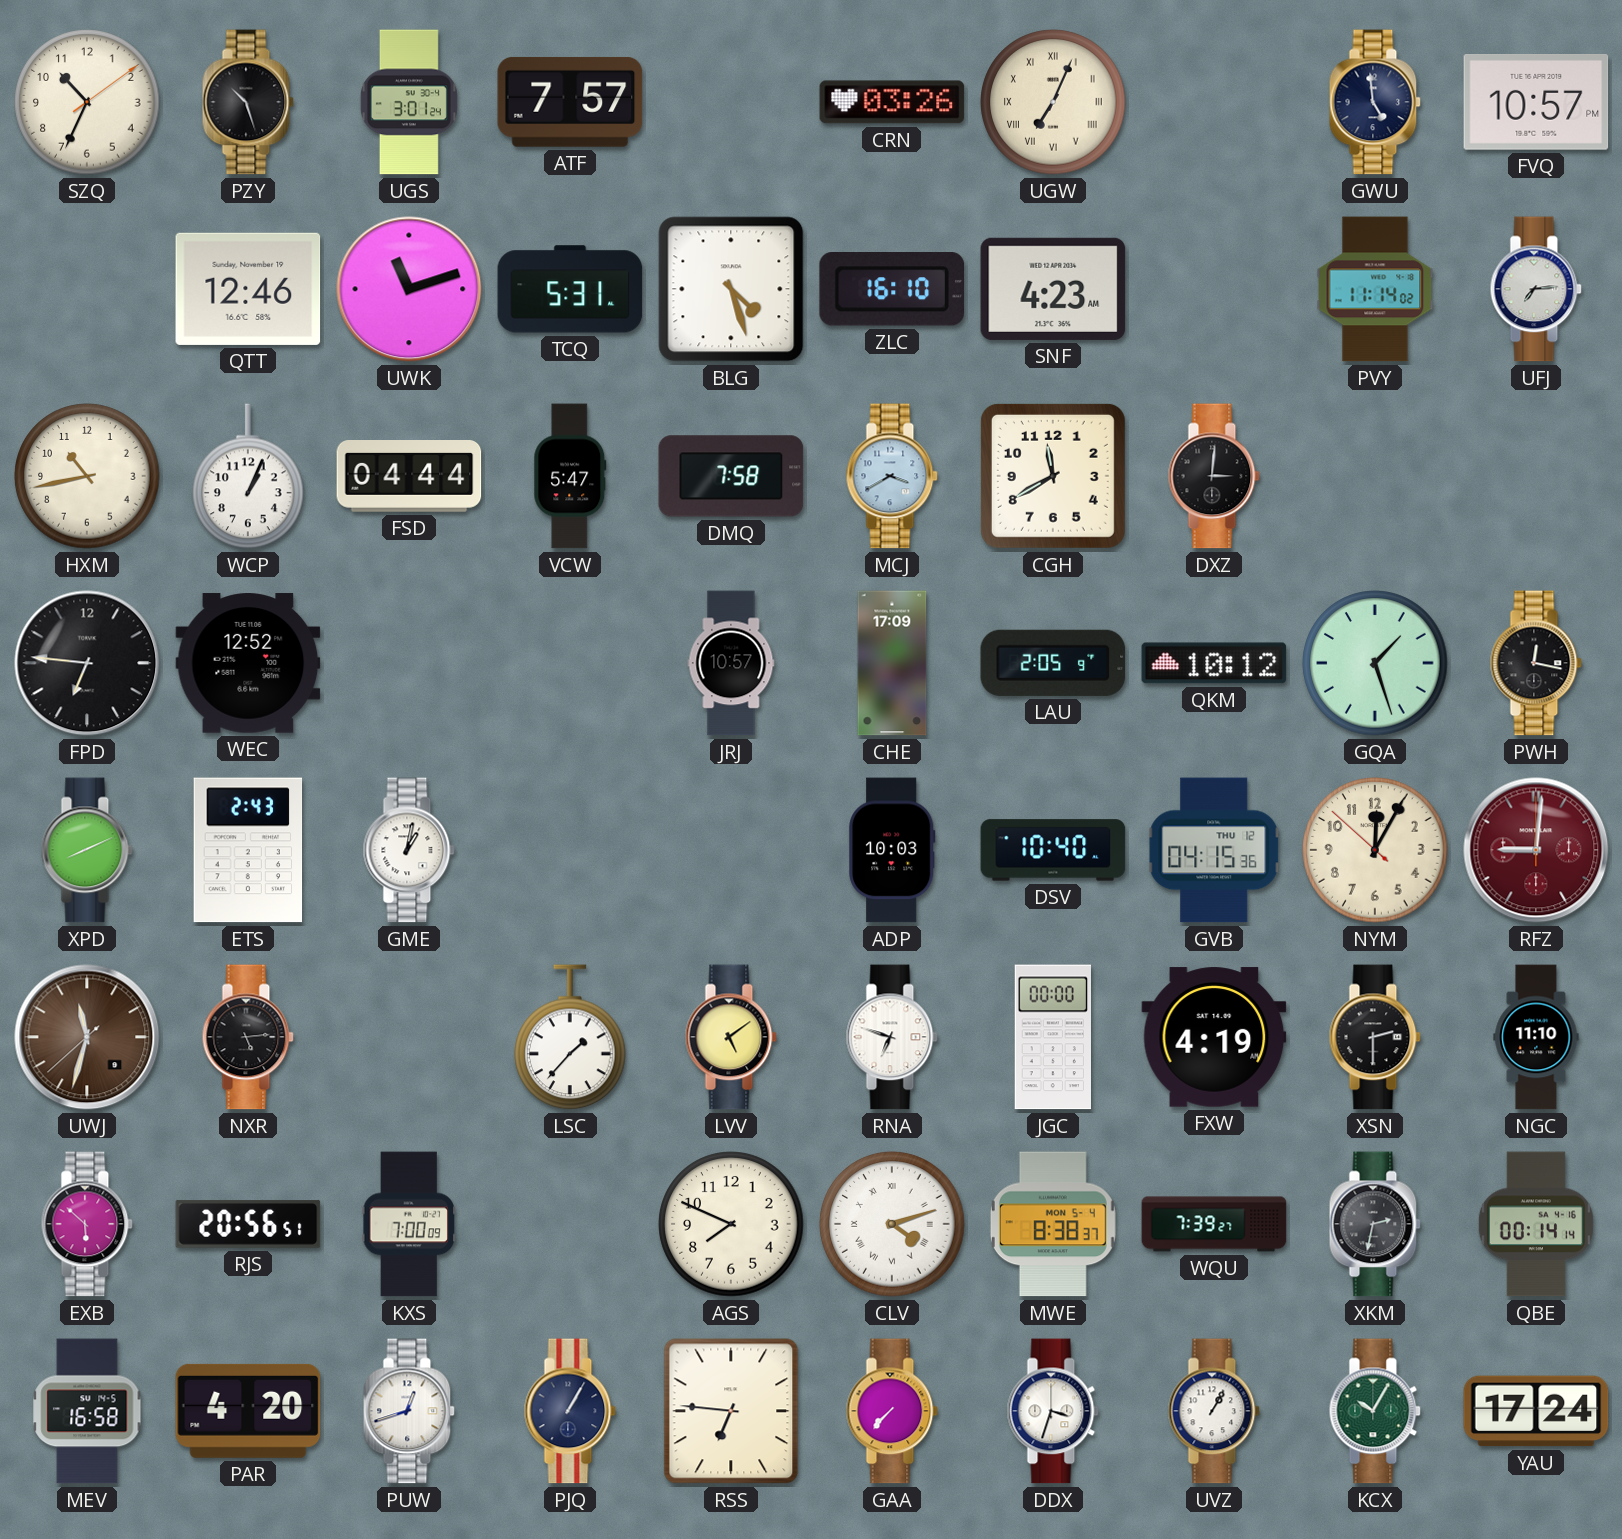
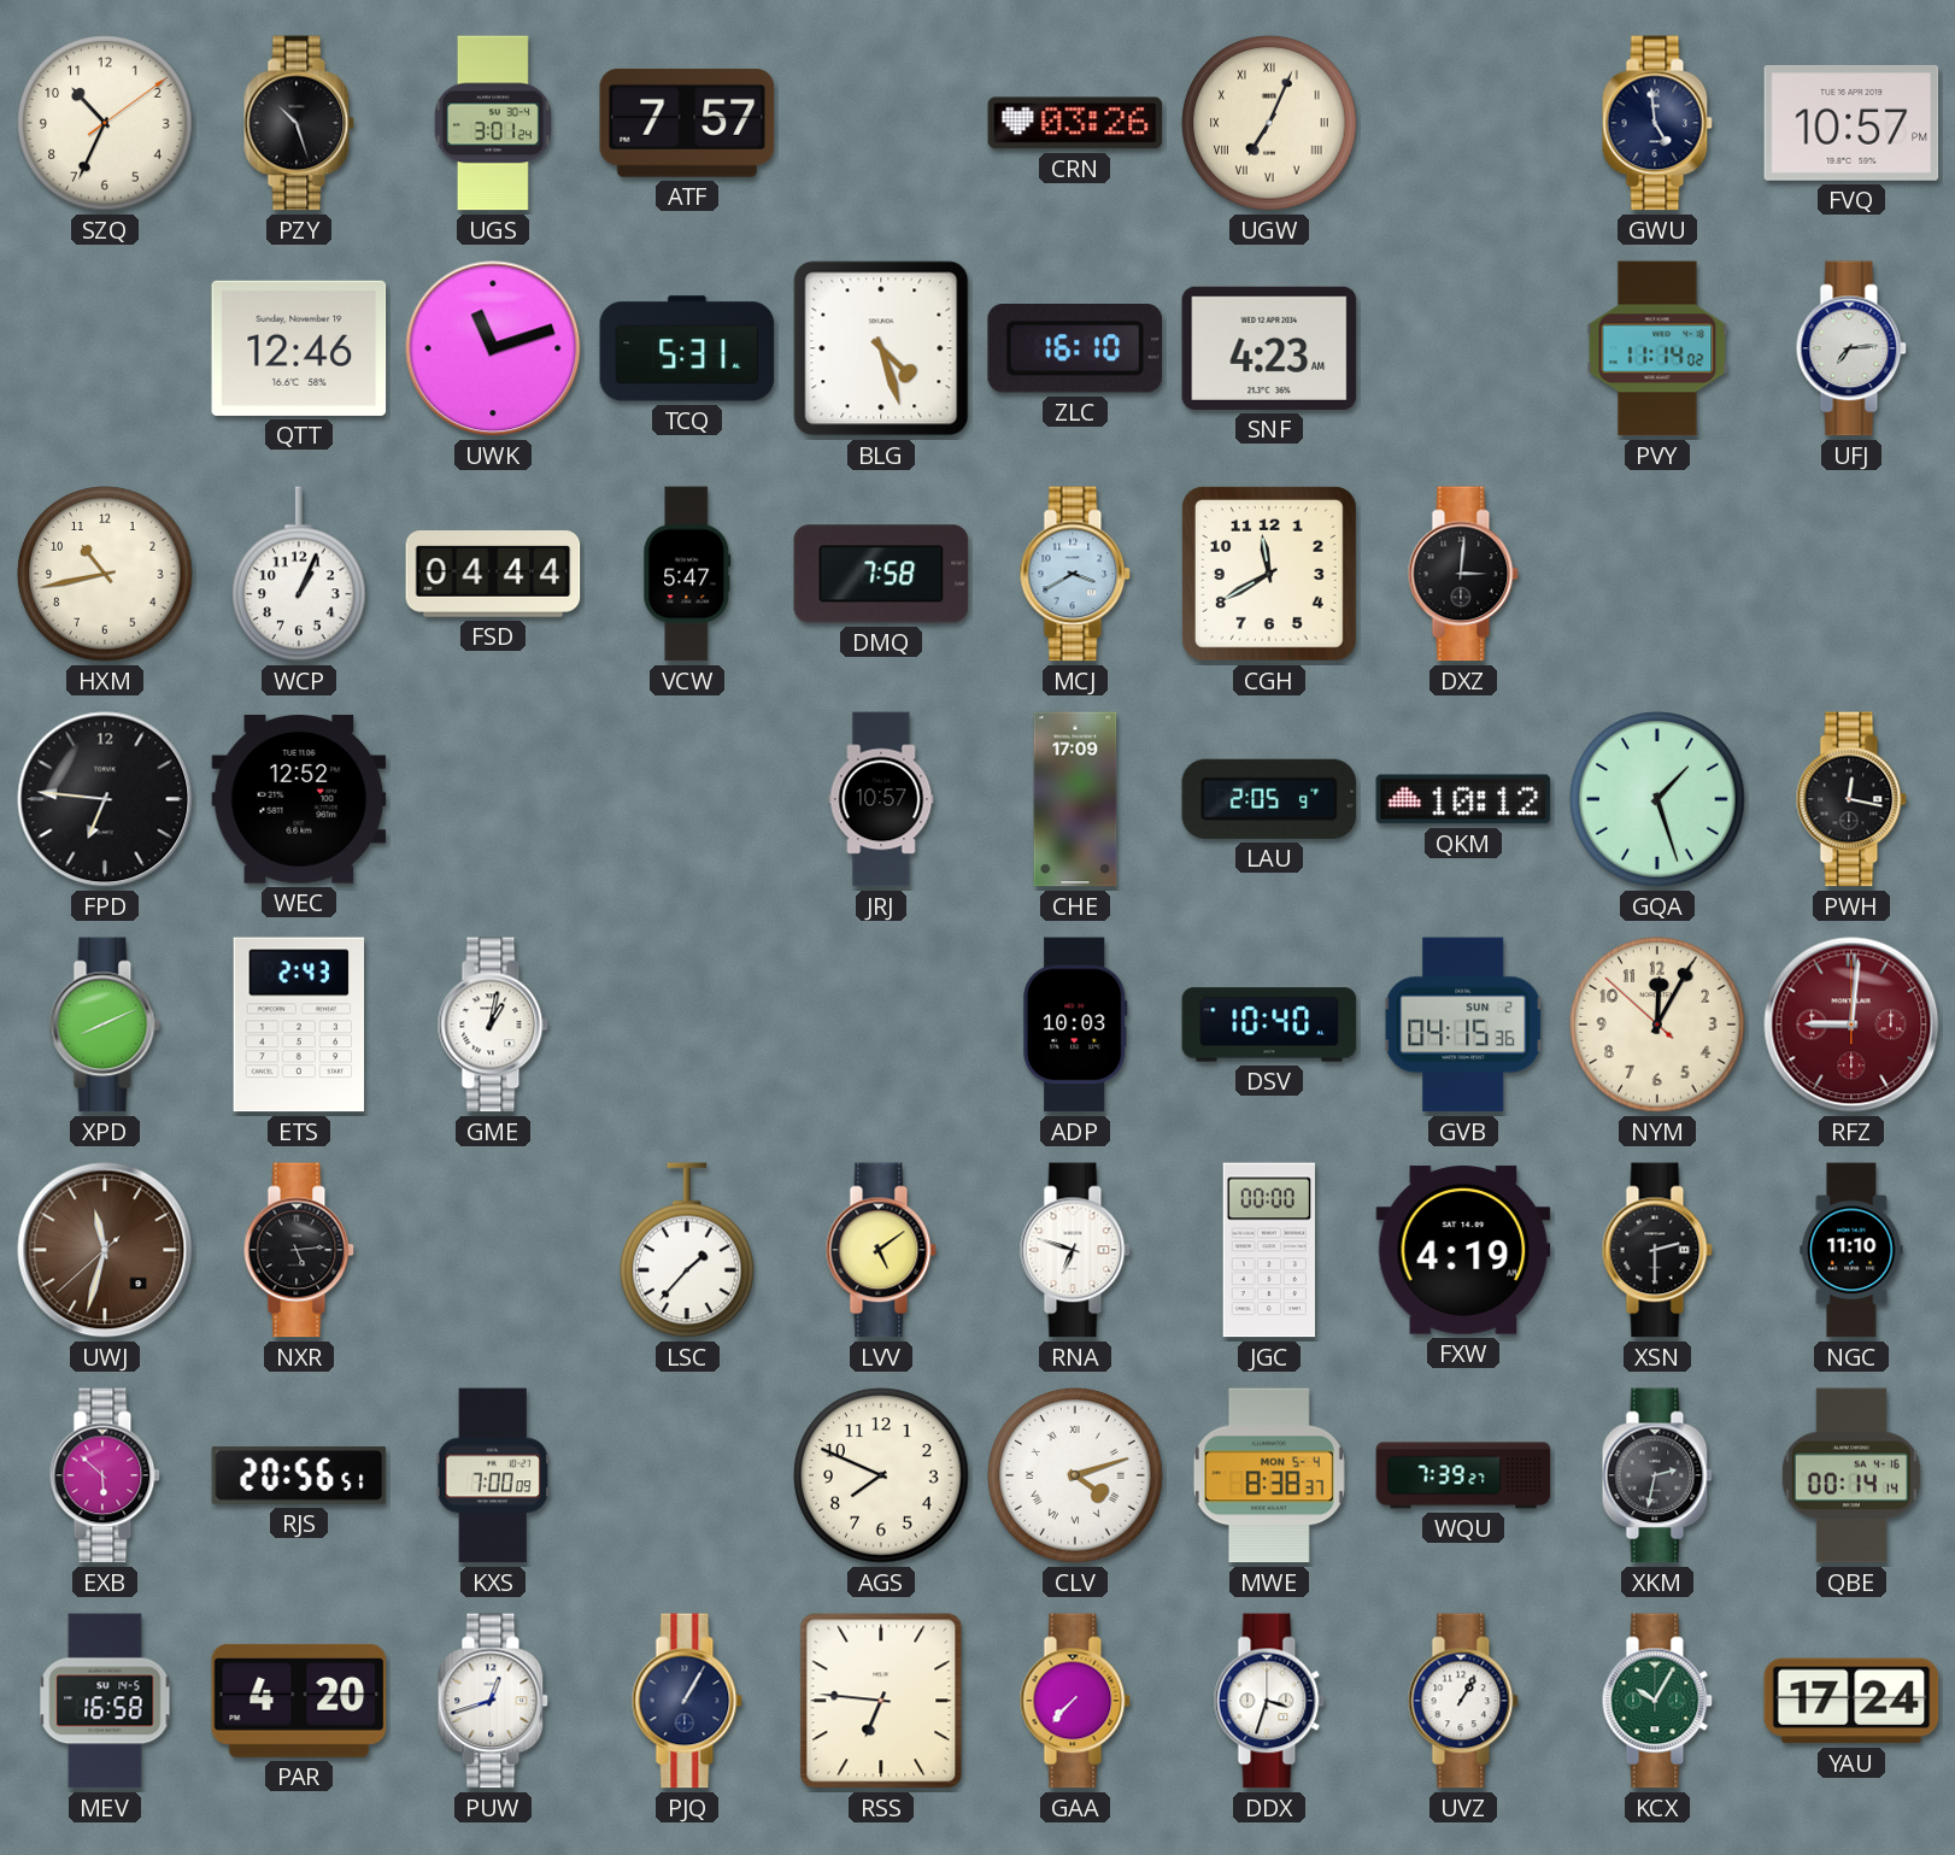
GVB date: THU 12 -> SUN 2
